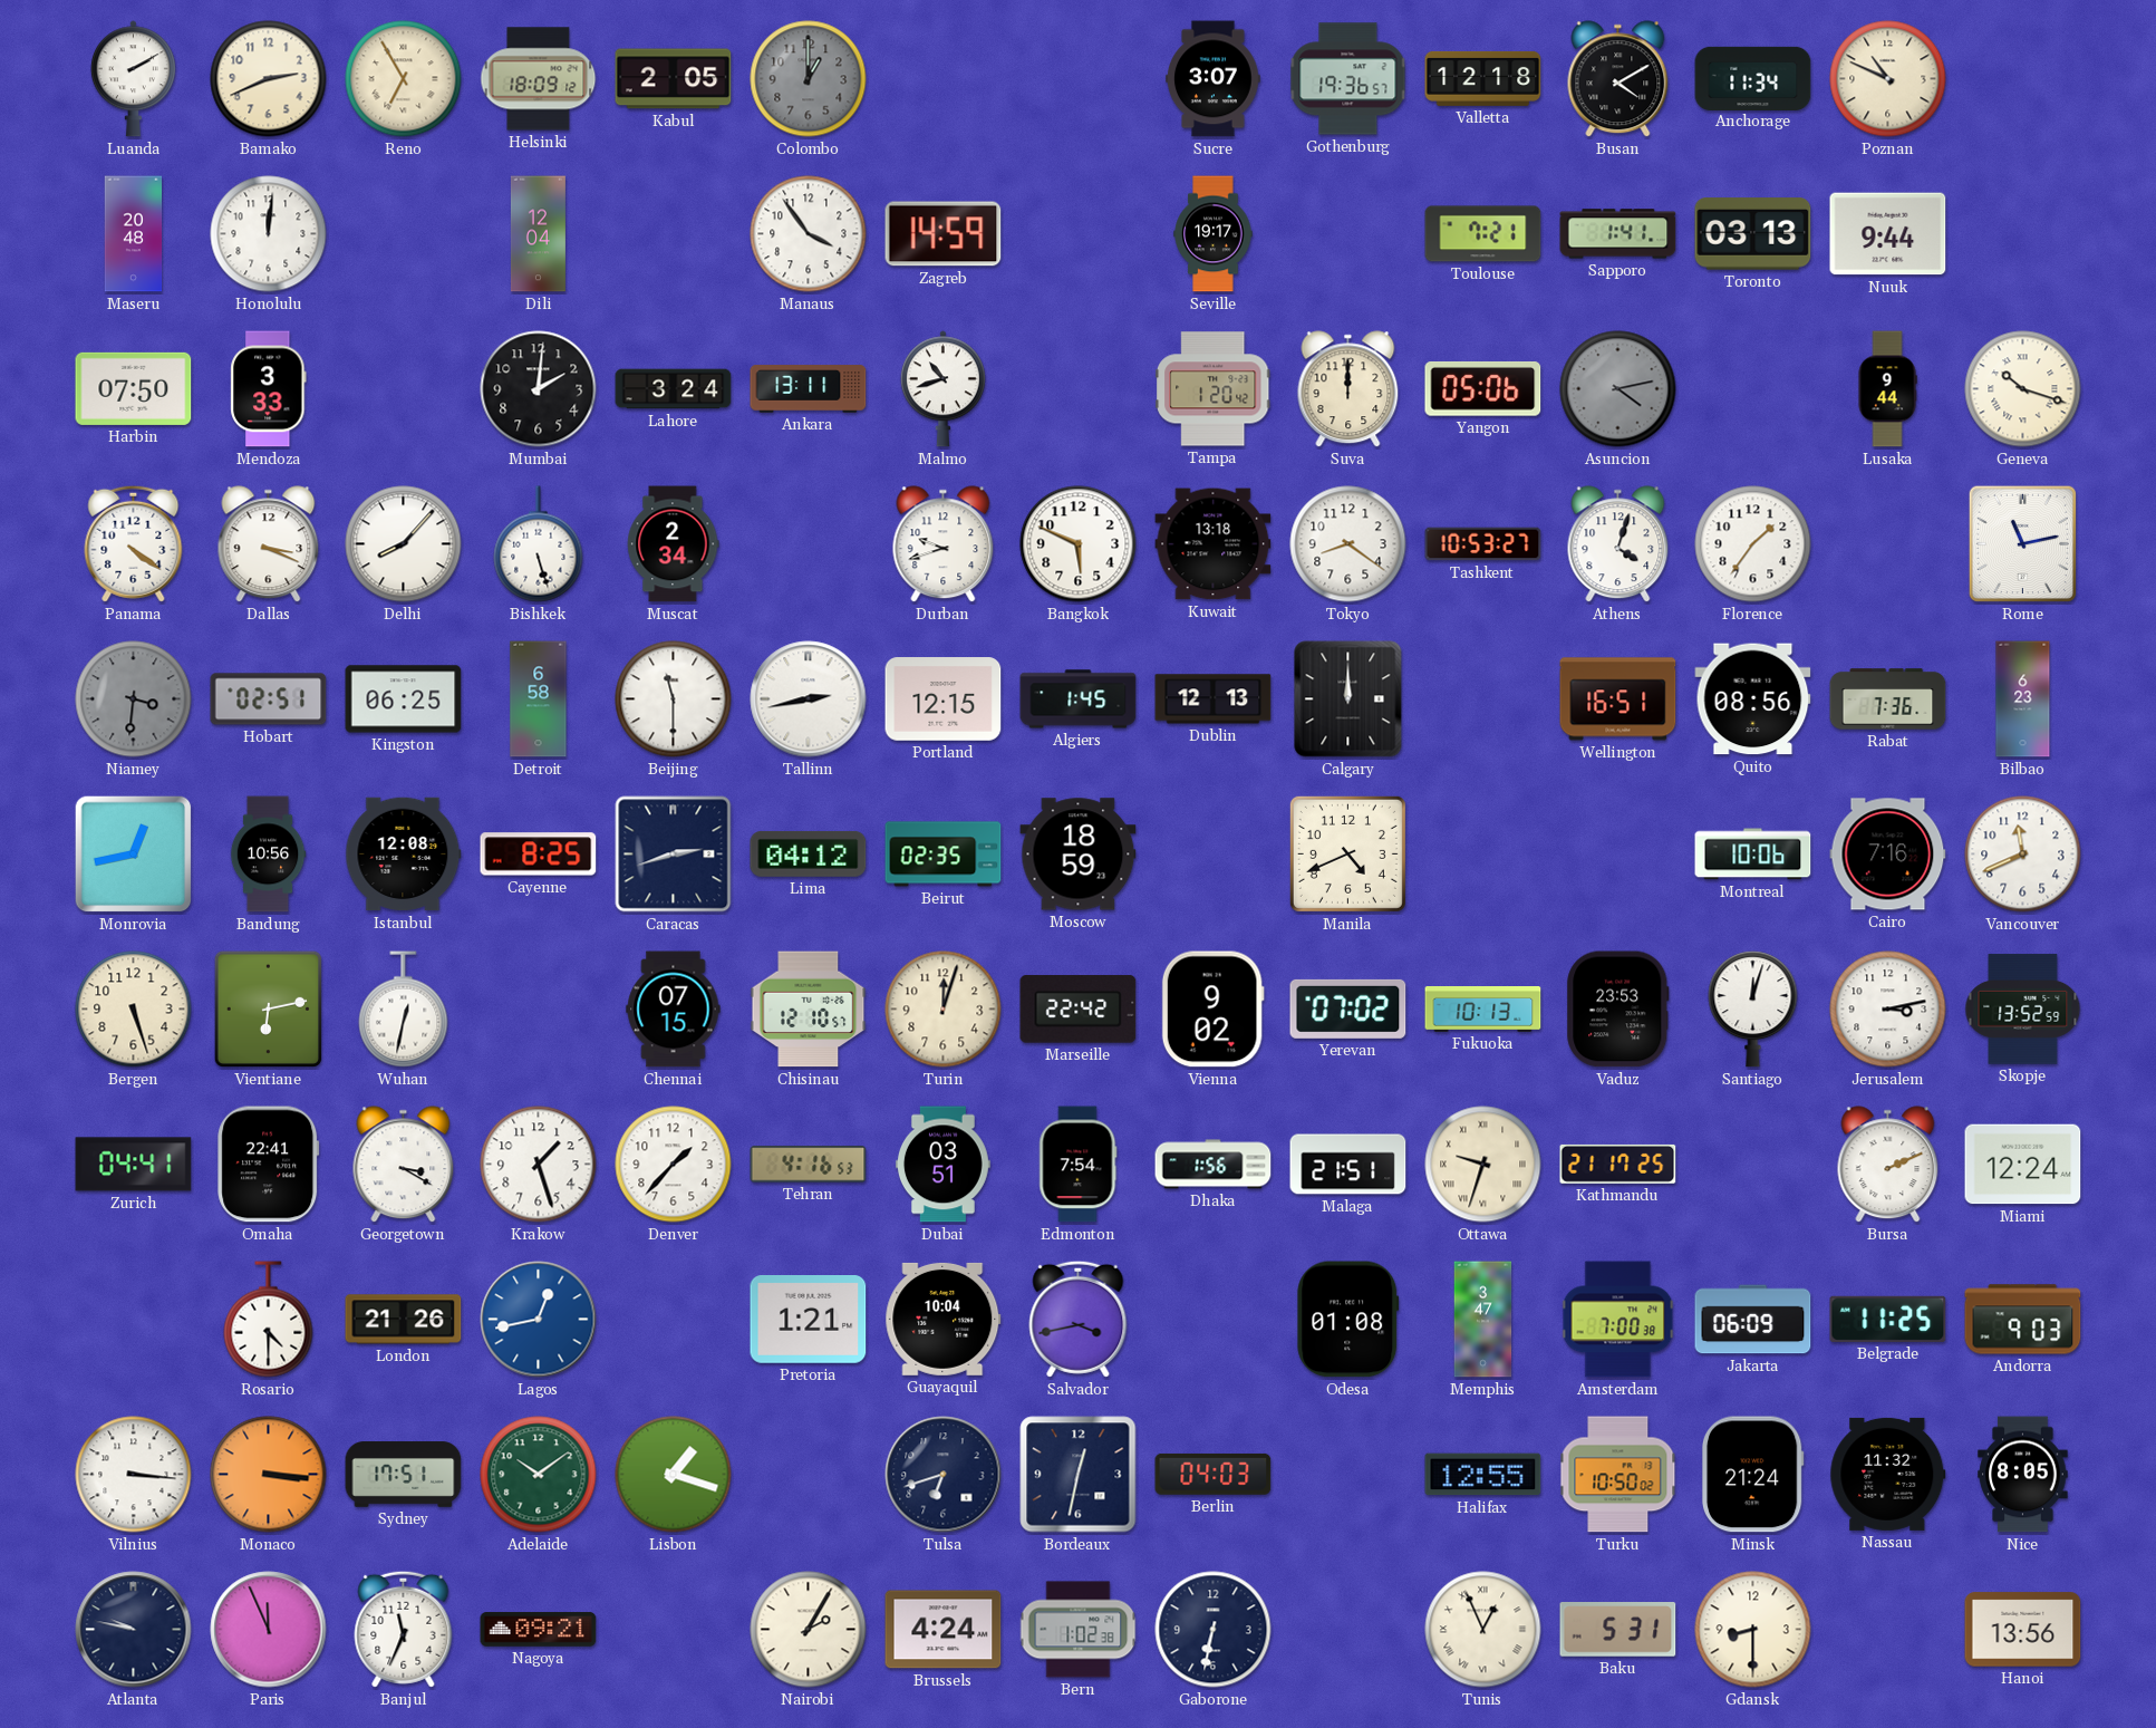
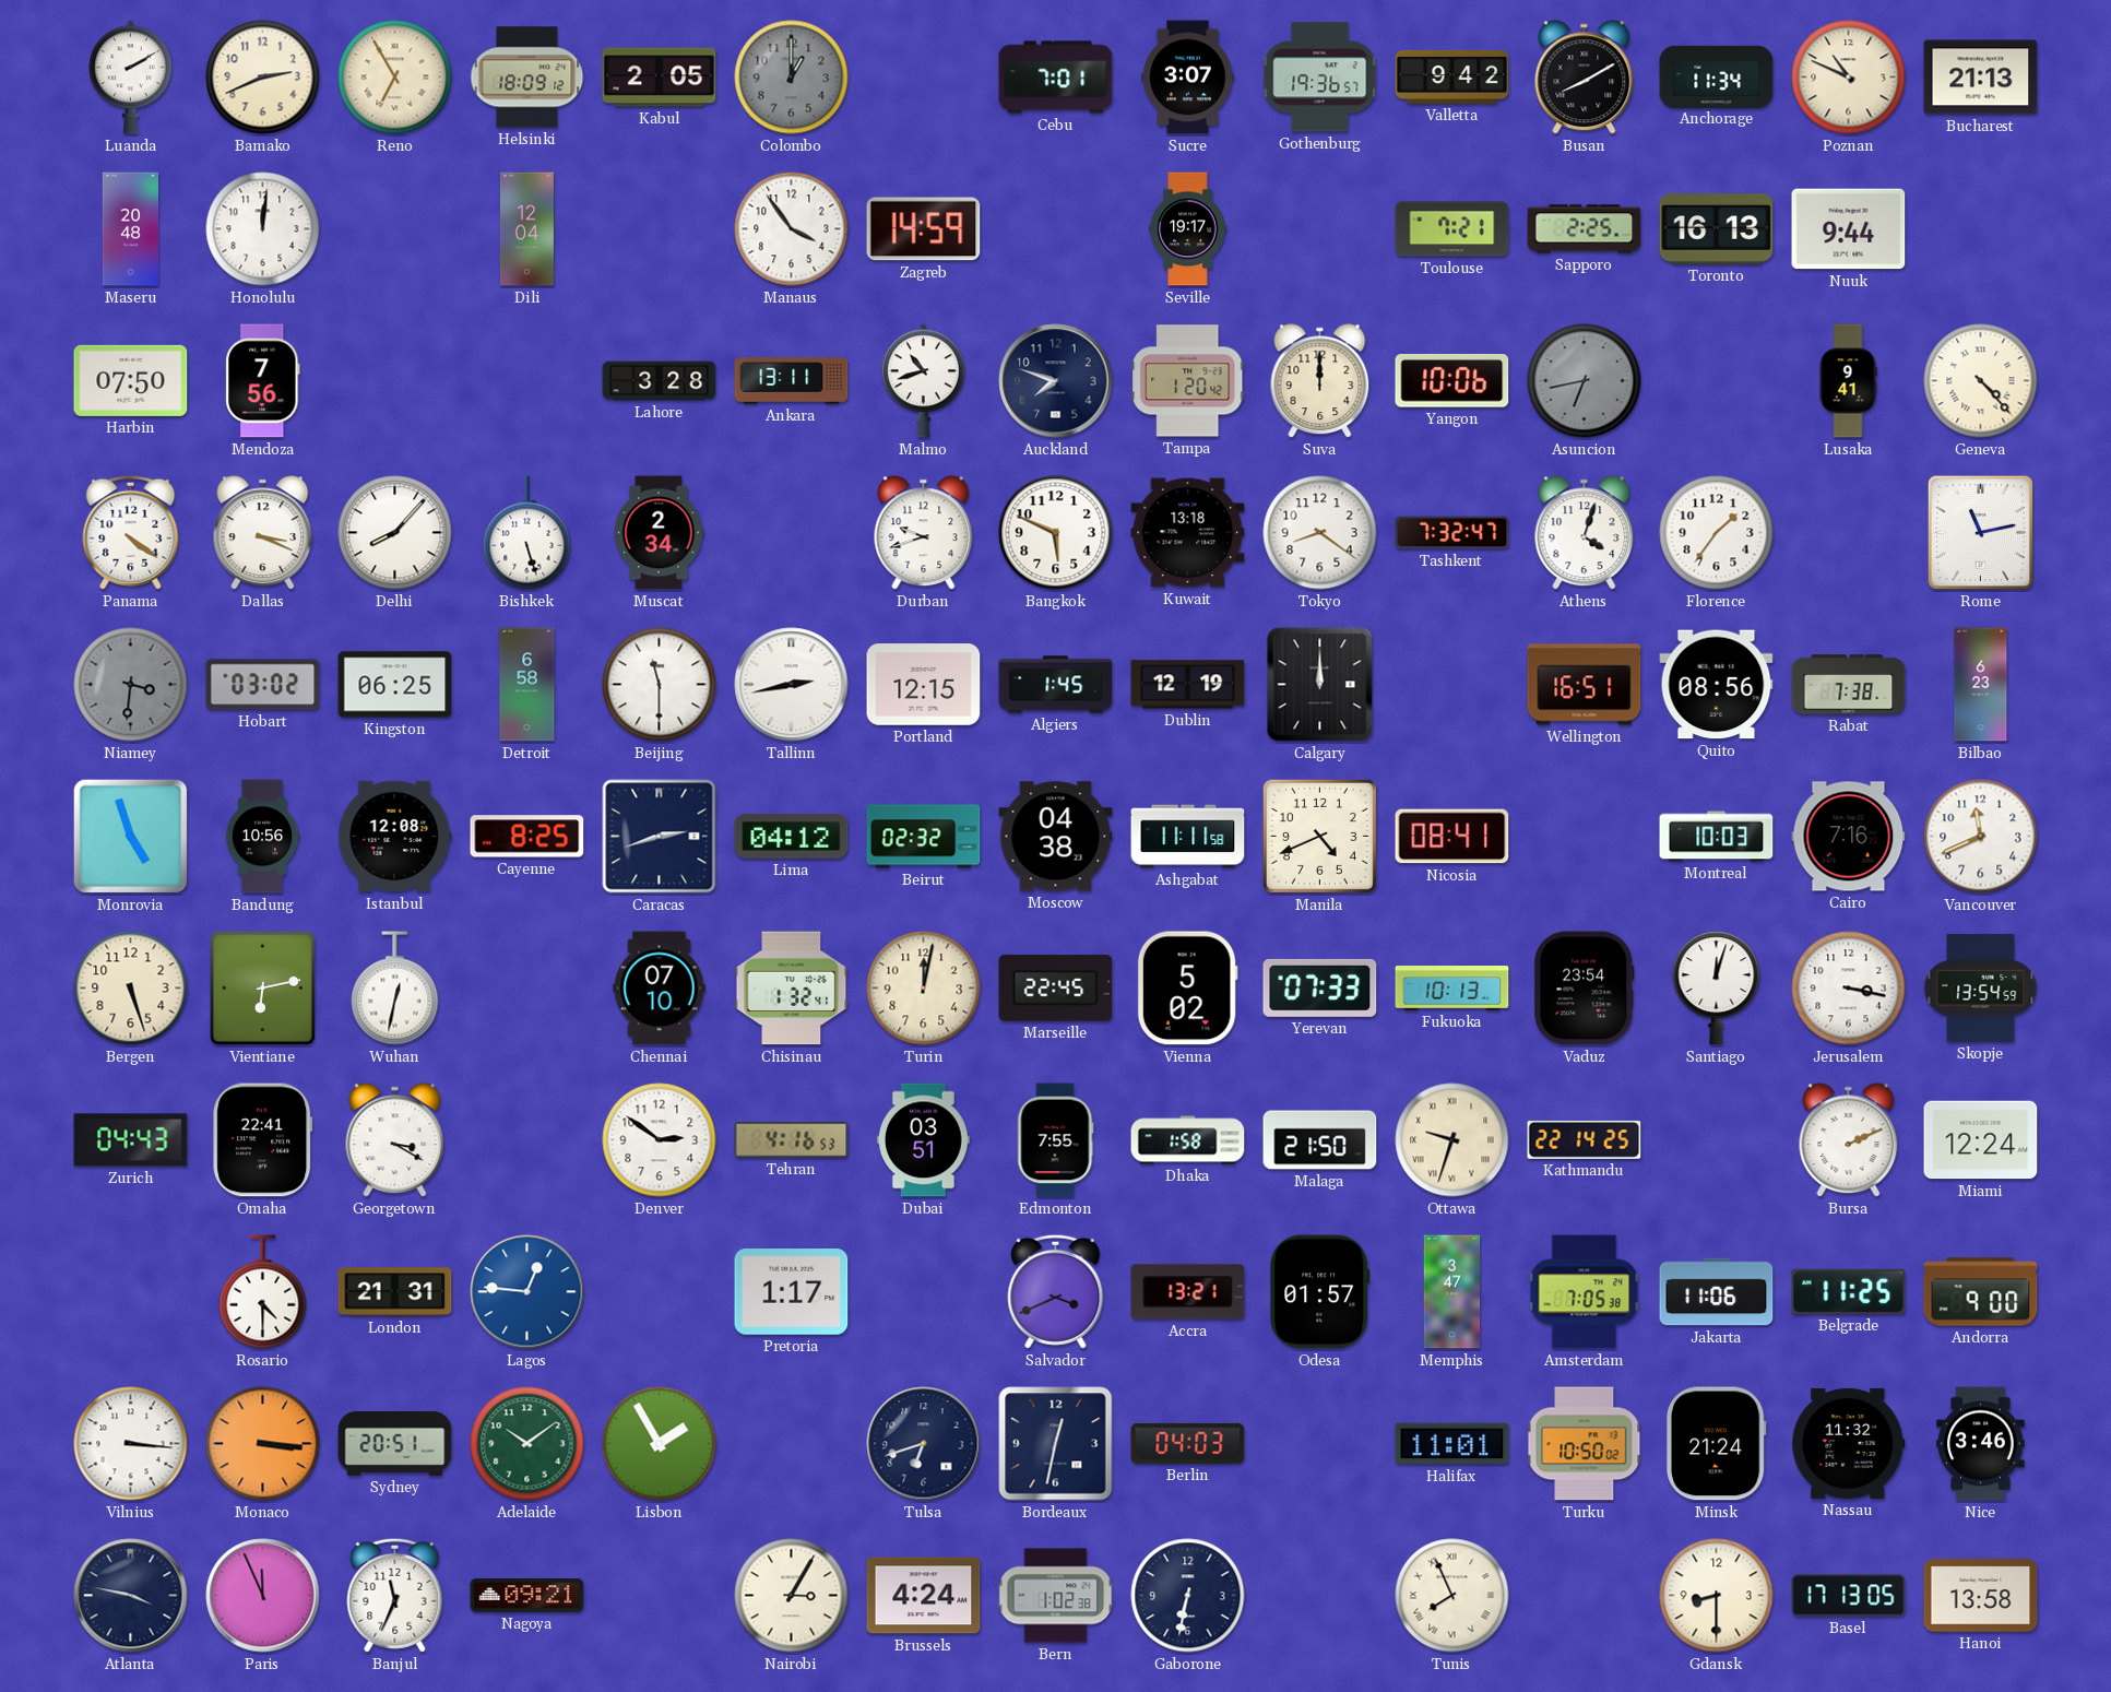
Cebu: none -> 7:01
Valletta: 12:18 -> 9:42
Busan: 4:10 -> 8:10
Bucharest: none -> 21:13
Sapporo: 1:41 -> 2:25
Toronto: 03:13 -> 16:13
Mendoza: 3:33 -> 7:56
Mumbai: 2:01 -> none
Lahore: 3:24 -> 3:28
Auckland: none -> 7:48
Yangon: 05:06 -> 10:06
Asuncion: 4:13 -> 6:43
Lusaka: 9:44 -> 9:41
Geneva: 10:18 -> 4:23
Tashkent: 10:53 -> 7:32
Hobart: 02:51 -> 03:02
Dublin: 12:13 -> 12:19
Rabat: 7:36 -> 7:38
Monrovia: 12:43 -> 4:57
Beirut: 02:35 -> 02:32
Moscow: 18:59 -> 04:38
Ashgabat: none -> 11:11
Nicosia: none -> 08:41
Montreal: 10:06 -> 10:03
Chennai: 07:15 -> 07:10
Chisinau: 12:10 -> 1:32
Turin: 12:03 -> 12:02
Marseille: 22:42 -> 22:45
Vienna: 9:02 -> 5:02
Yerevan: 07:02 -> 07:33
Vaduz: 23:53 -> 23:54
Jerusalem: 3:13 -> 3:17
Skopje: 13:52 -> 13:54
Zurich: 04:41 -> 04:43
Krakow: 1:27 -> none
Denver: 1:37 -> 2:51
Edmonton: 7:54 -> 7:55
Dhaka: 1:56 -> 1:58
Malaga: 21:51 -> 21:50
Kathmandu: 21:17 -> 22:14
London: 21:26 -> 21:31
Lagos: 12:43 -> 12:46
Pretoria: 1:21 -> 1:17
Guayaquil: 10:04 -> none
Salvador: 3:43 -> 3:41
Accra: none -> 13:21
Odesa: 01:08 -> 01:57
Amsterdam: 7:00 -> 7:05
Jakarta: 06:09 -> 11:06
Andorra: 9:03 -> 9:00
Sydney: 17:51 -> 20:51
Lisbon: 1:18 -> 1:55
Halifax: 12:55 -> 11:01
Nice: 8:05 -> 3:46
Atlanta: 9:47 -> 3:47
Nairobi: 2:05 -> 3:05
Tunis: 12:56 -> 7:56
Baku: 5:31 -> none
Basel: none -> 17:13
Hanoi: 13:56 -> 13:58
